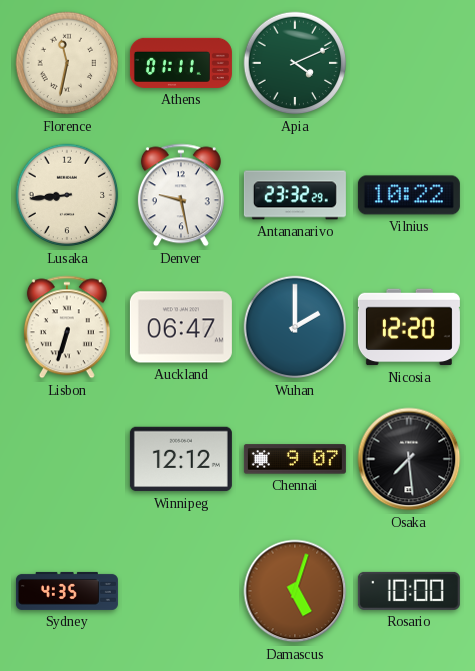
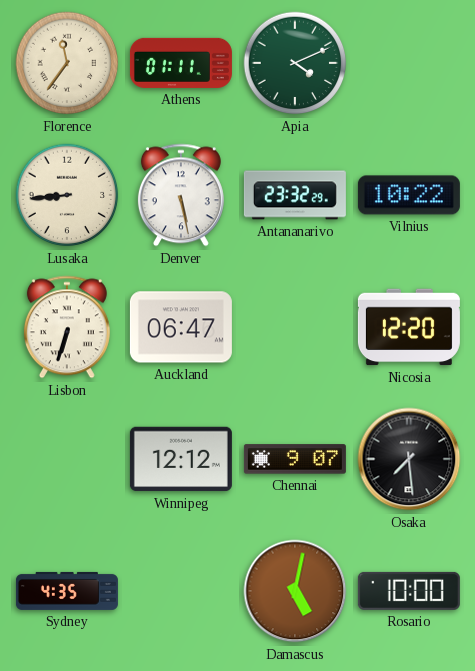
Florence: 11:32 -> 11:36
Denver: 9:28 -> 5:28
Wuhan: 2:00 -> none
Damascus: 5:03 -> 5:02
